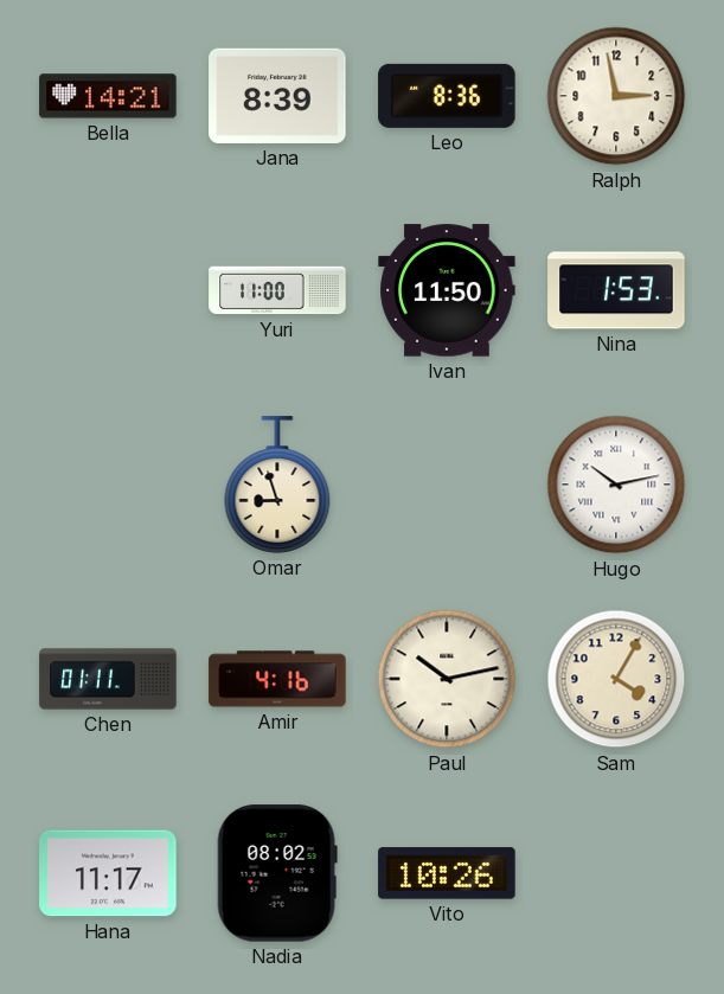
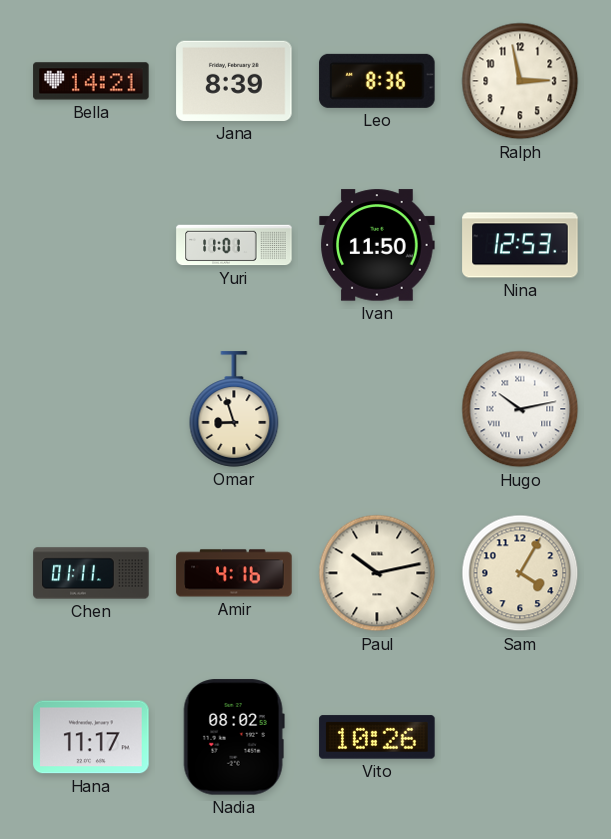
Yuri: 11:00 -> 11:01
Nina: 1:53 -> 12:53
